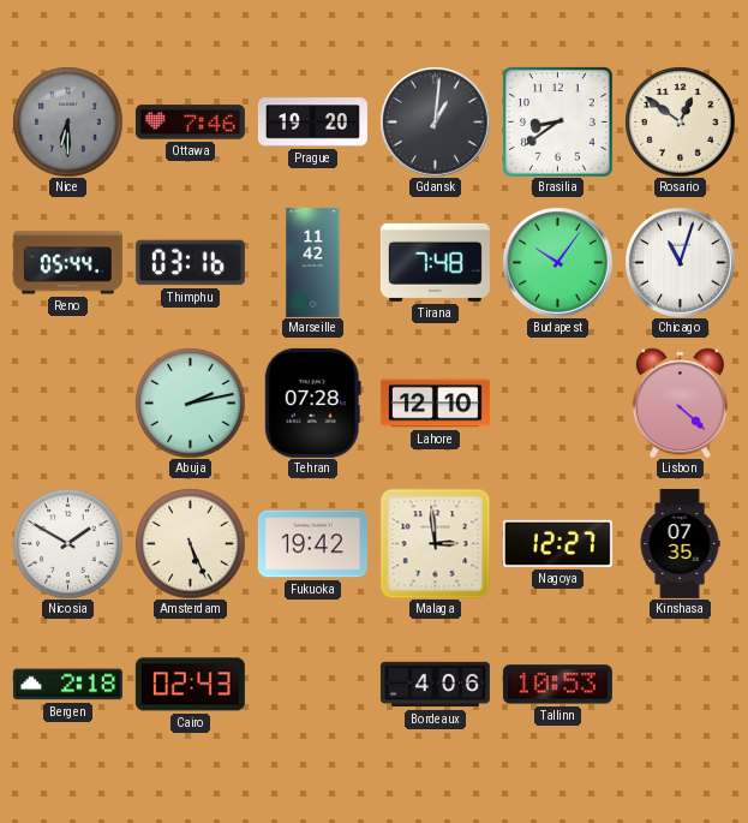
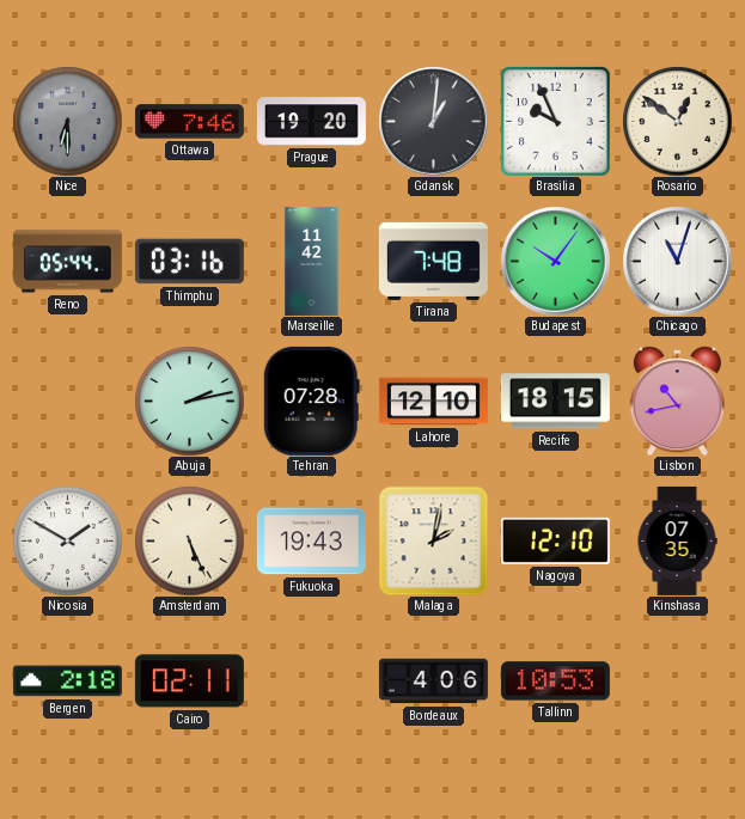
Brasilia: 8:39 -> 9:56
Recife: none -> 18:15
Lisbon: 4:22 -> 10:43
Fukuoka: 19:42 -> 19:43
Malaga: 2:59 -> 2:02
Nagoya: 12:27 -> 12:10
Cairo: 02:43 -> 02:11
